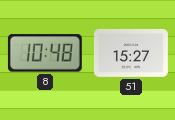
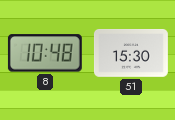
51: 15:27 -> 15:30
